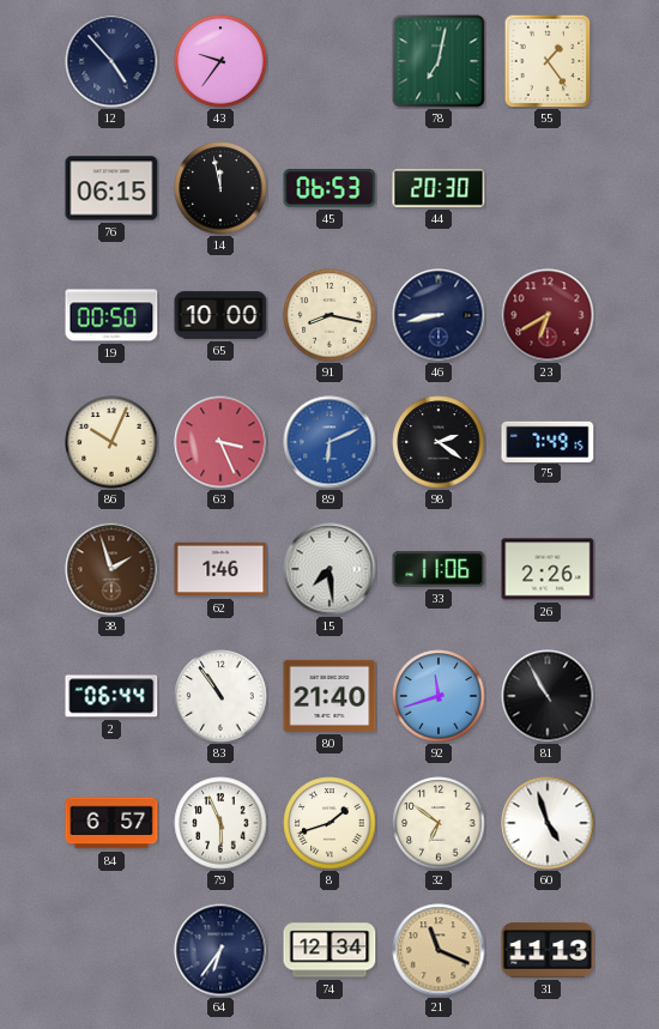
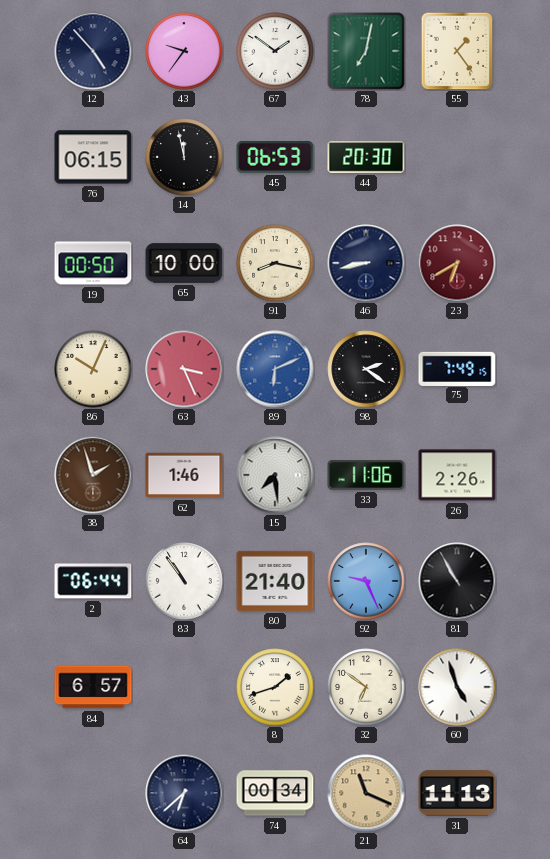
67: none -> 1:51
92: 11:42 -> 9:26
79: 5:56 -> none
64: 6:36 -> 6:38
74: 12:34 -> 00:34
